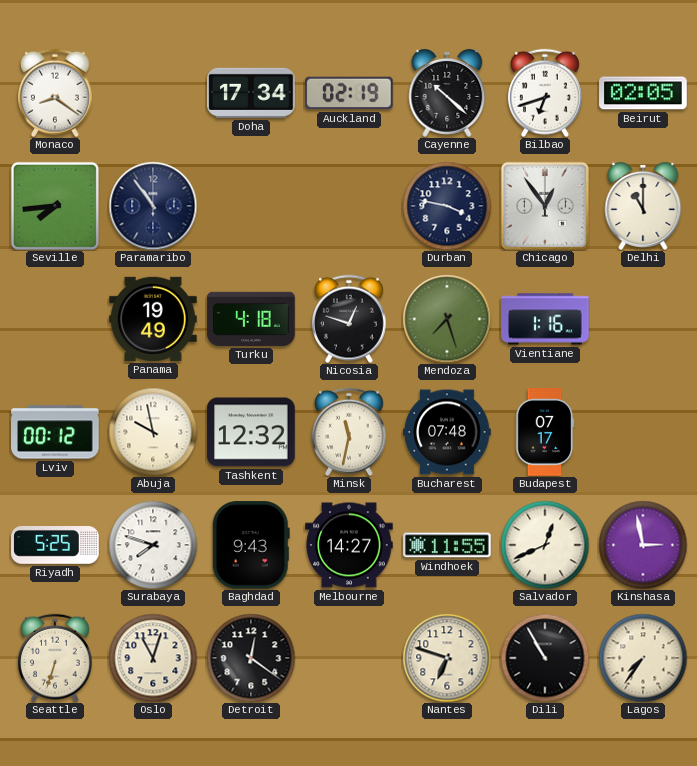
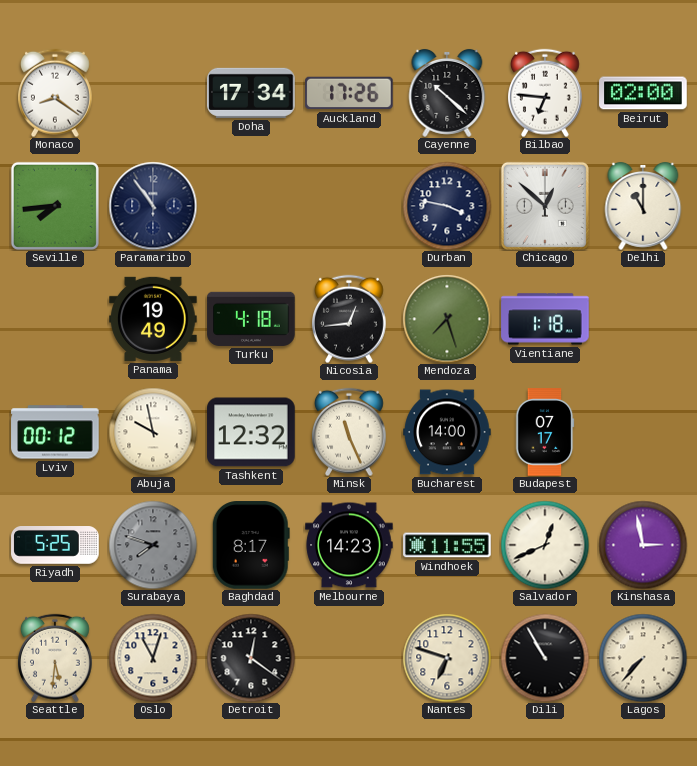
Auckland: 02:19 -> 17:26
Bilbao: 6:42 -> 6:46
Beirut: 02:05 -> 02:00
Chicago: 12:54 -> 12:52
Nicosia: 12:48 -> 12:44
Vientiane: 1:16 -> 1:18
Minsk: 11:32 -> 11:26
Bucharest: 07:48 -> 14:00
Surabaya dial: white -> grey
Baghdad: 9:43 -> 8:17
Melbourne: 14:27 -> 14:23
Seattle: 6:33 -> 5:31
Lagos: 7:36 -> 7:37
